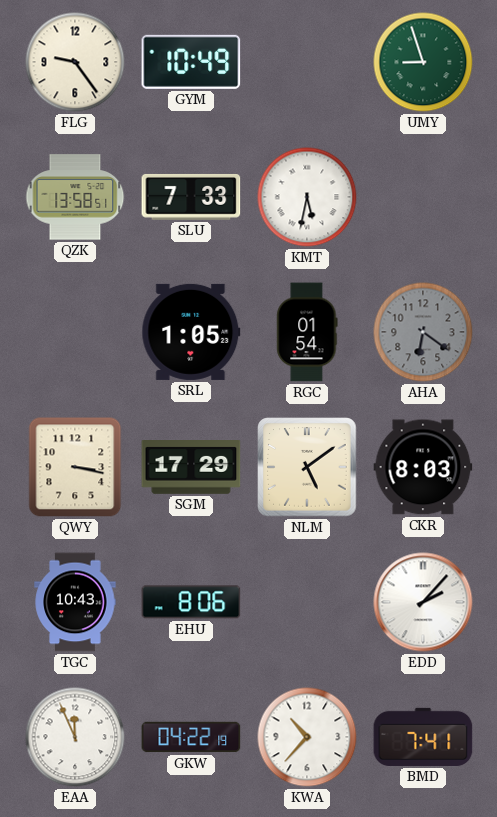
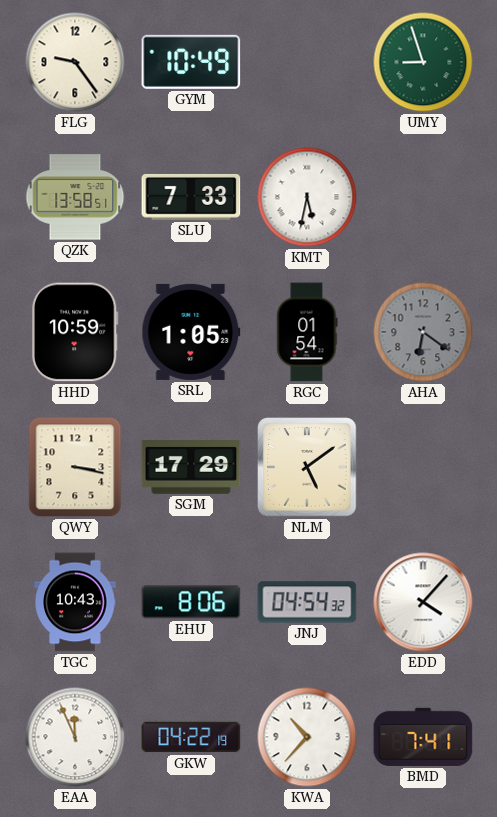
HHD: none -> 10:59
CKR: 8:03 -> none
JNJ: none -> 04:54
EDD: 2:07 -> 4:07
